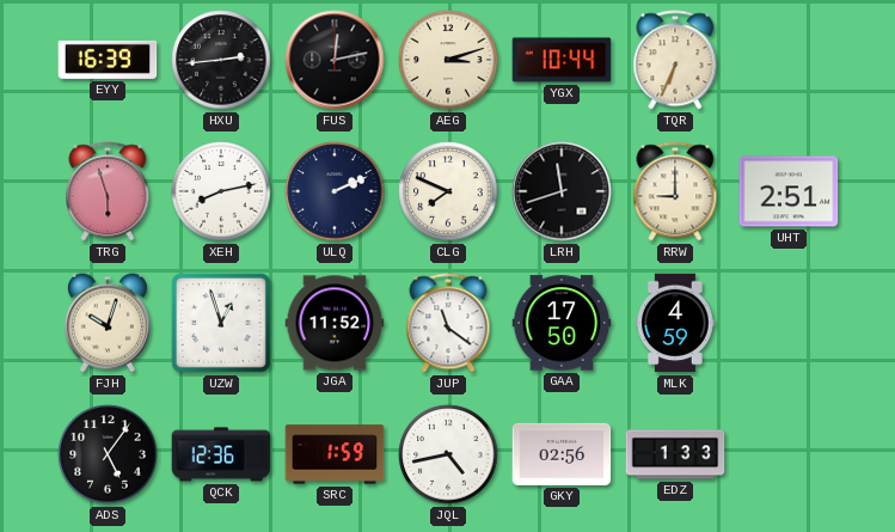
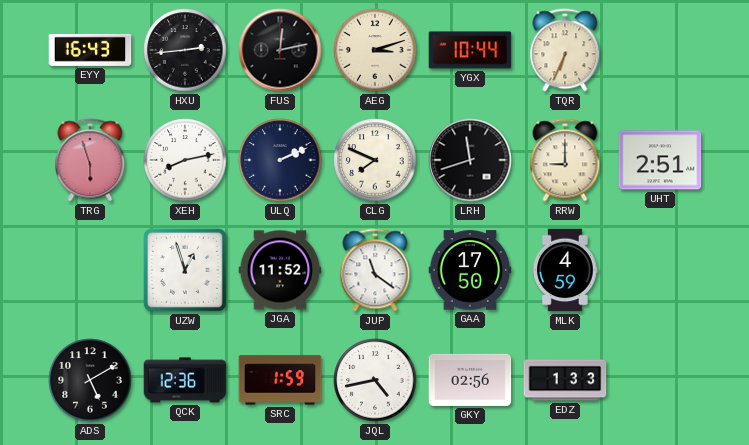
EYY: 16:39 -> 16:43
FJH: 10:03 -> none
ADS: 5:06 -> 5:10
